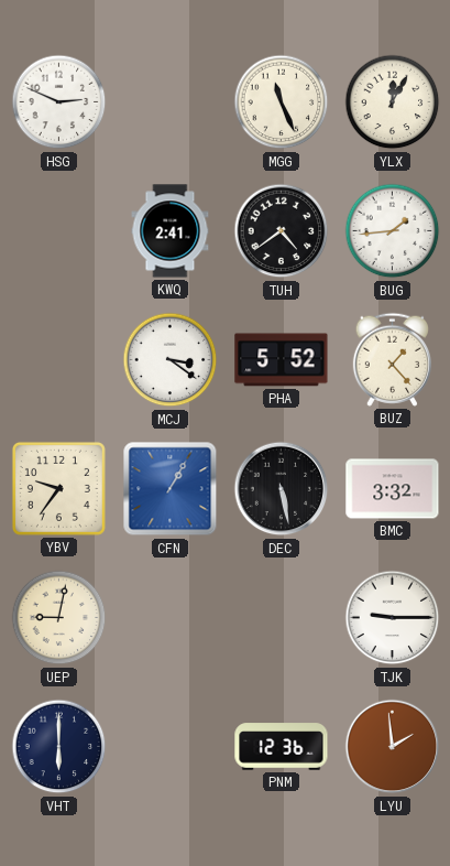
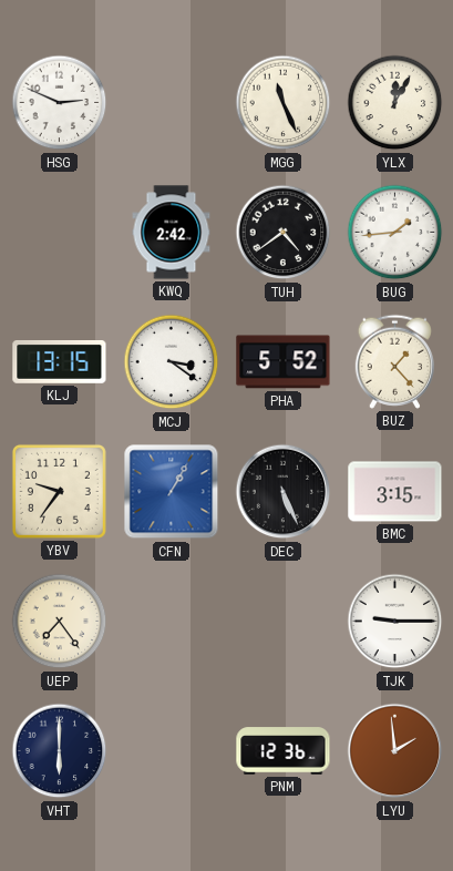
KWQ: 2:41 -> 2:42
KLJ: none -> 13:15
DEC: 5:28 -> 5:26
BMC: 3:32 -> 3:15
UEP: 9:02 -> 7:24
